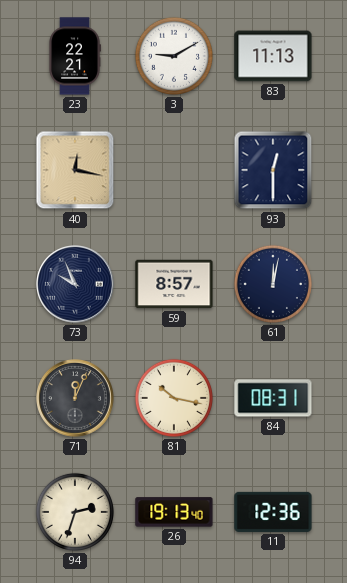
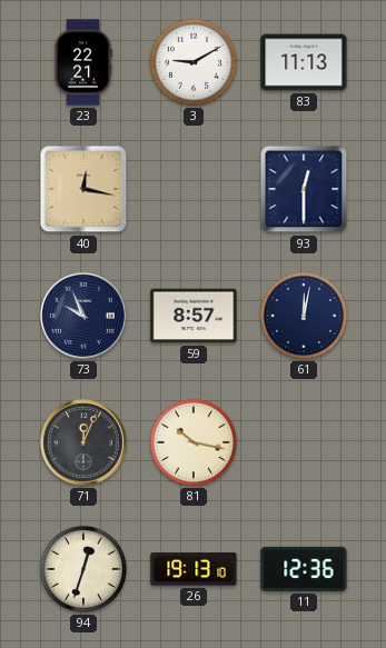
84: 08:31 -> none
94: 2:33 -> 12:33
26: 19:13:40 -> 19:13:10
